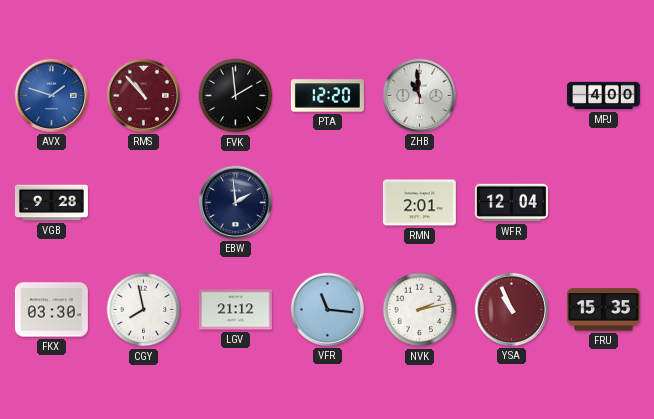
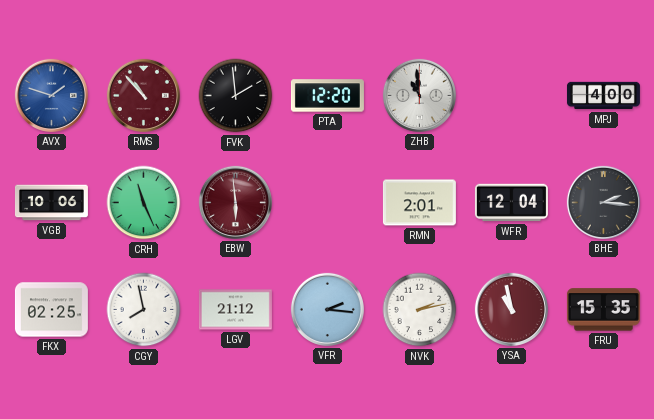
VGB: 9:28 -> 10:06
CRH: none -> 11:26
EBW: 1:59 -> 5:59
EBW dial: navy -> burgundy
BHE: none -> 2:16
FKX: 03:30 -> 02:25
VFR: 11:16 -> 2:16
YSA: 10:56 -> 10:58
